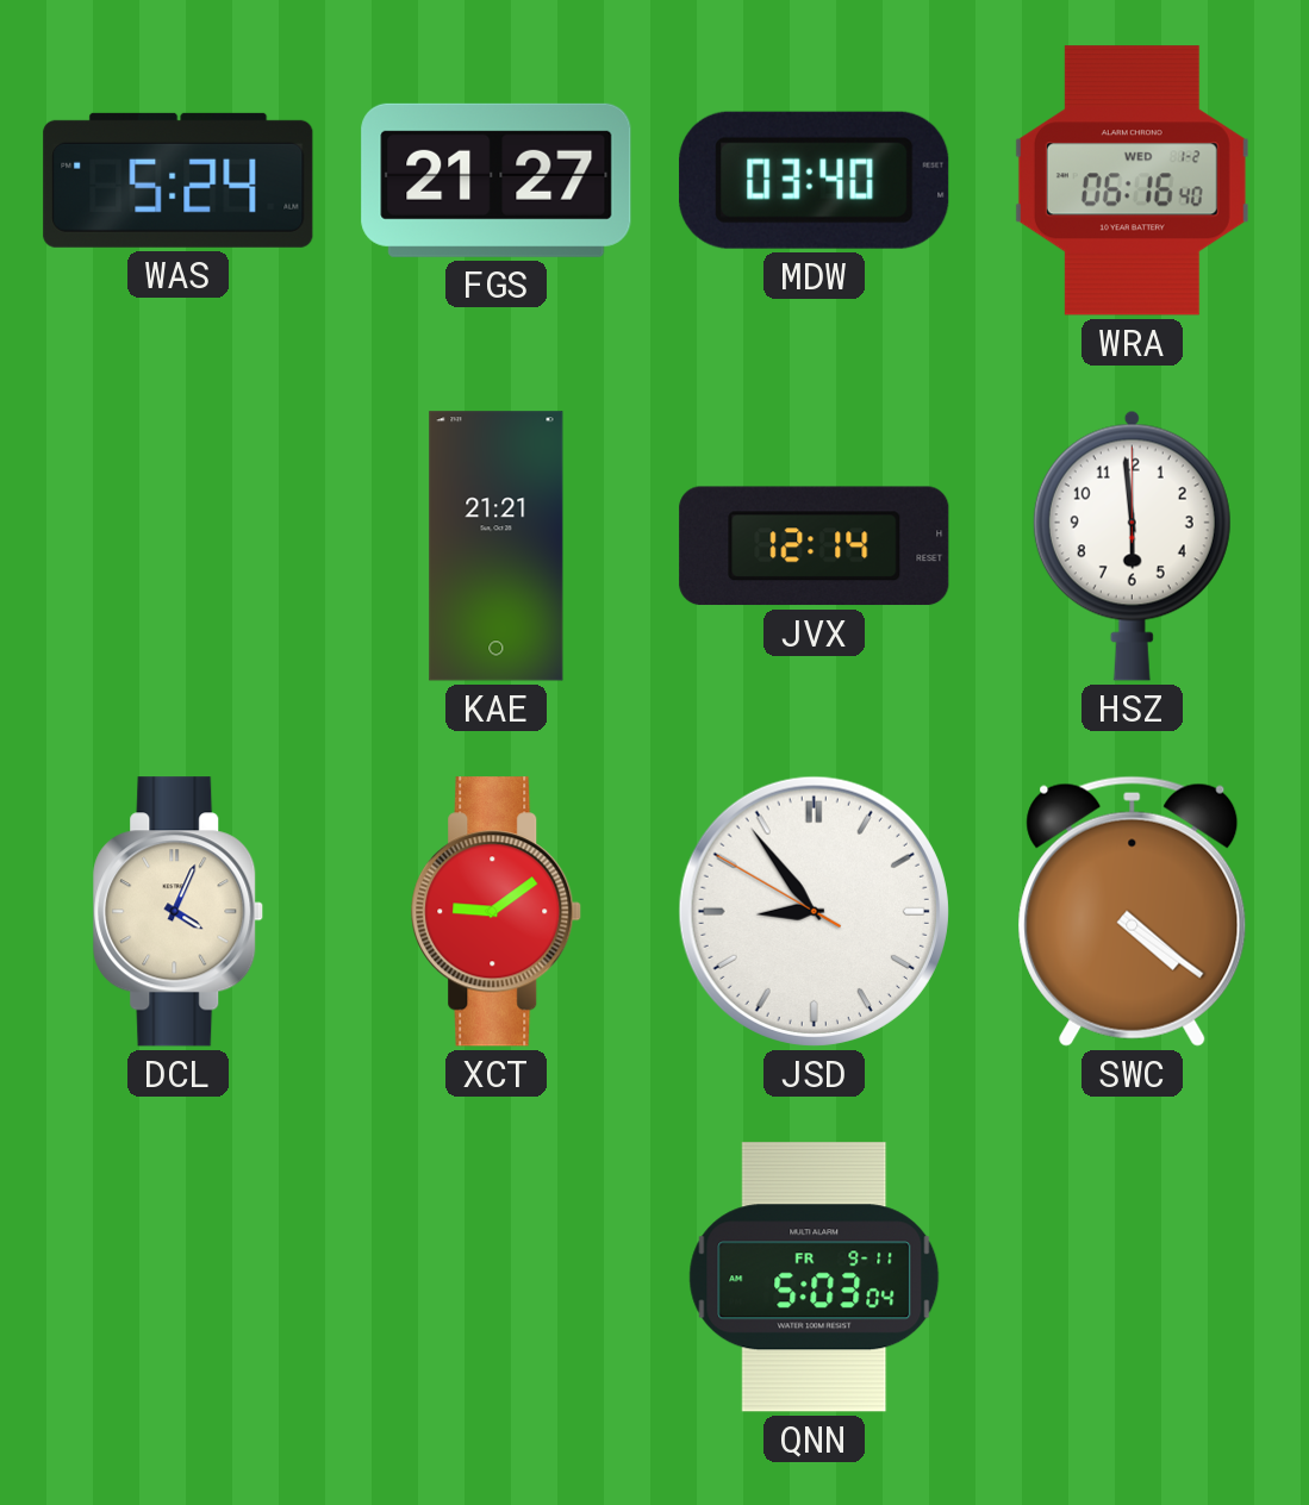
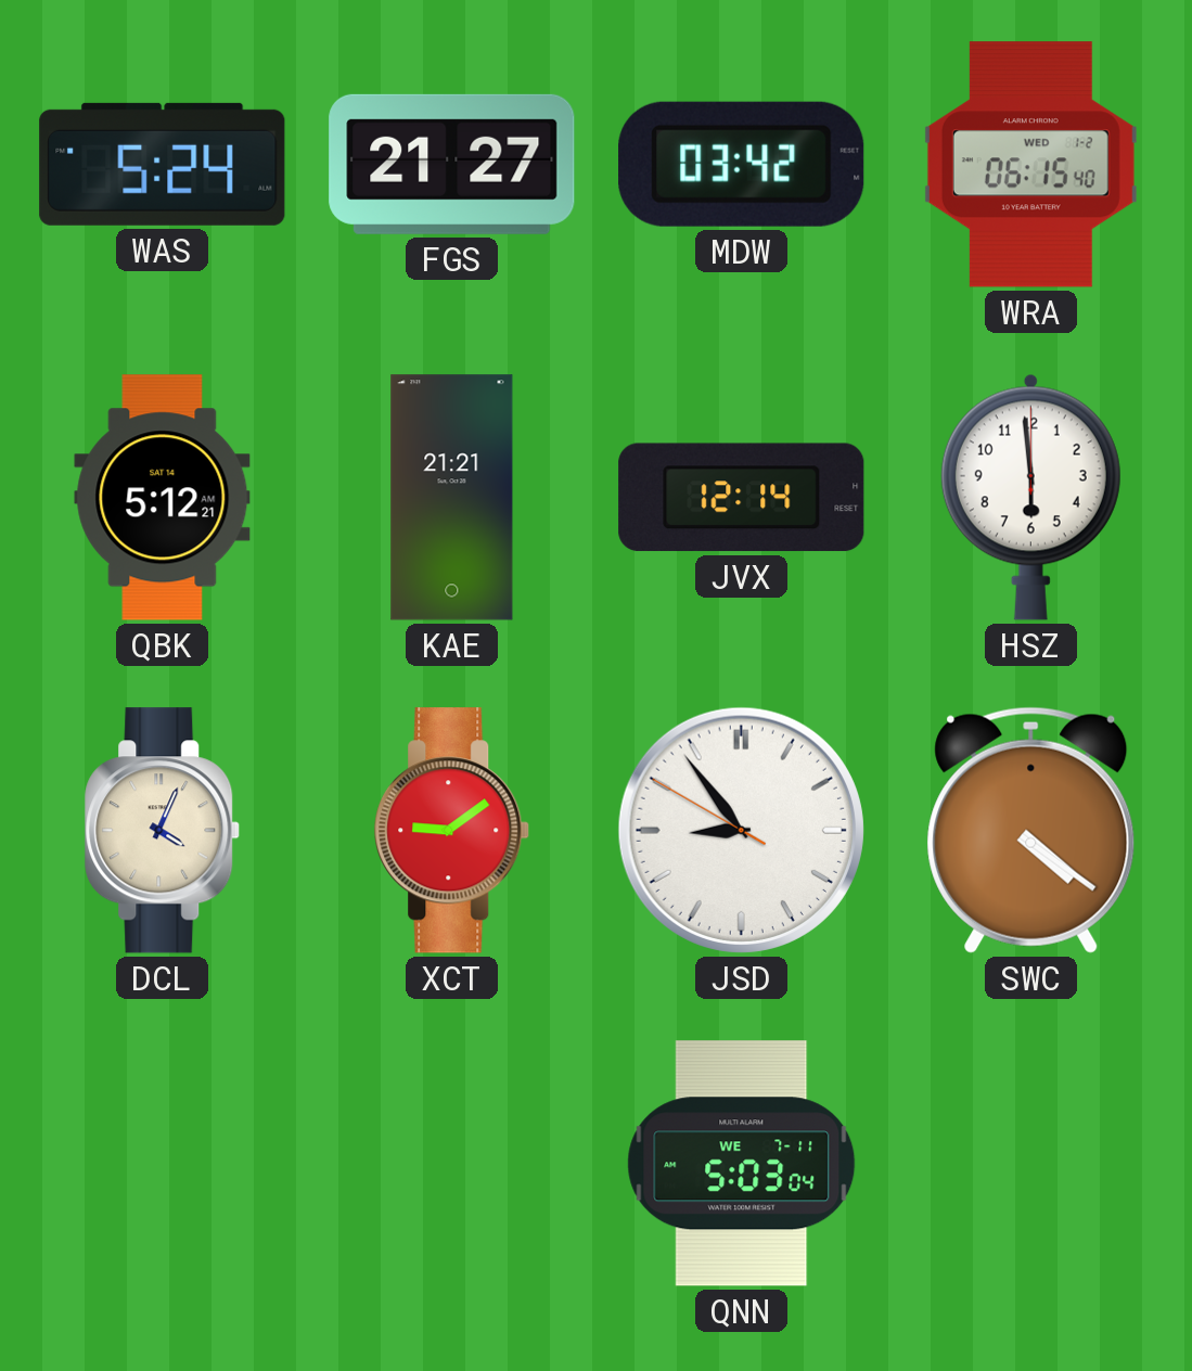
MDW: 03:40 -> 03:42
WRA: 06:16 -> 06:15
QBK: none -> 5:12
QNN date: FR 9-11 -> WE 7-11
